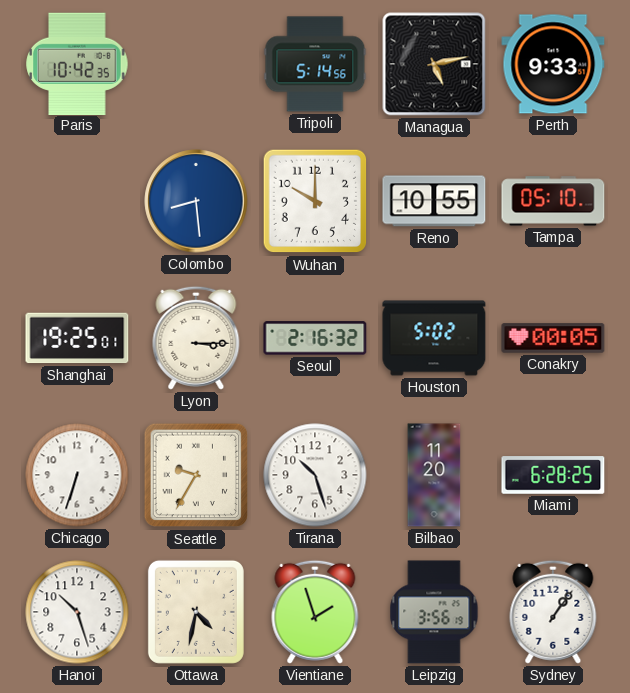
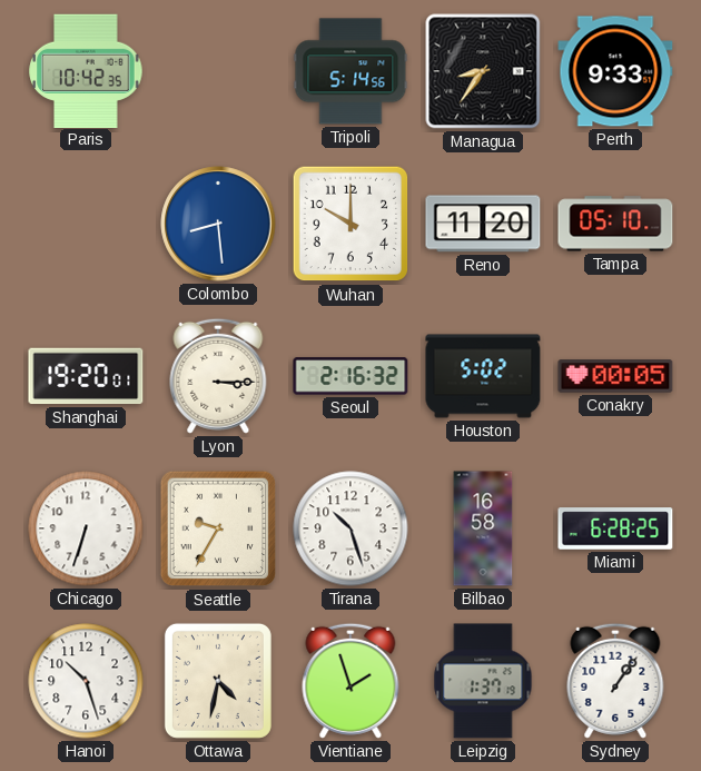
Managua: 5:13 -> 8:36
Reno: 10:55 -> 11:20
Shanghai: 19:25 -> 19:20
Bilbao: 11:20 -> 16:58
Leipzig: 3:56 -> 1:37
